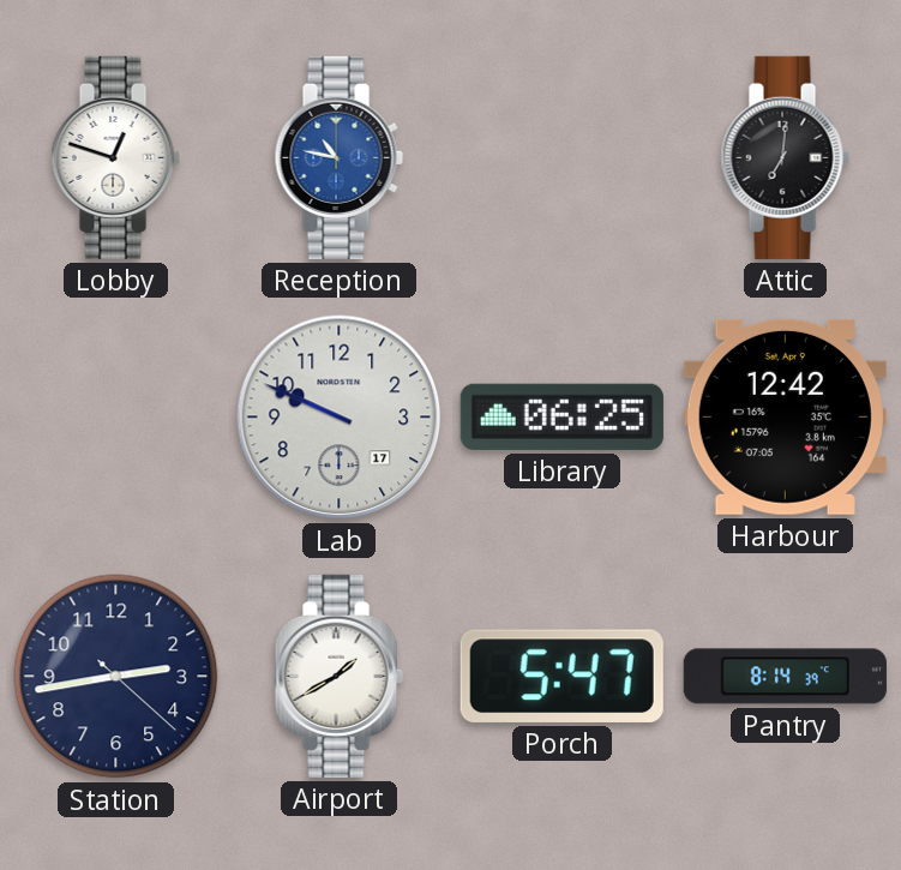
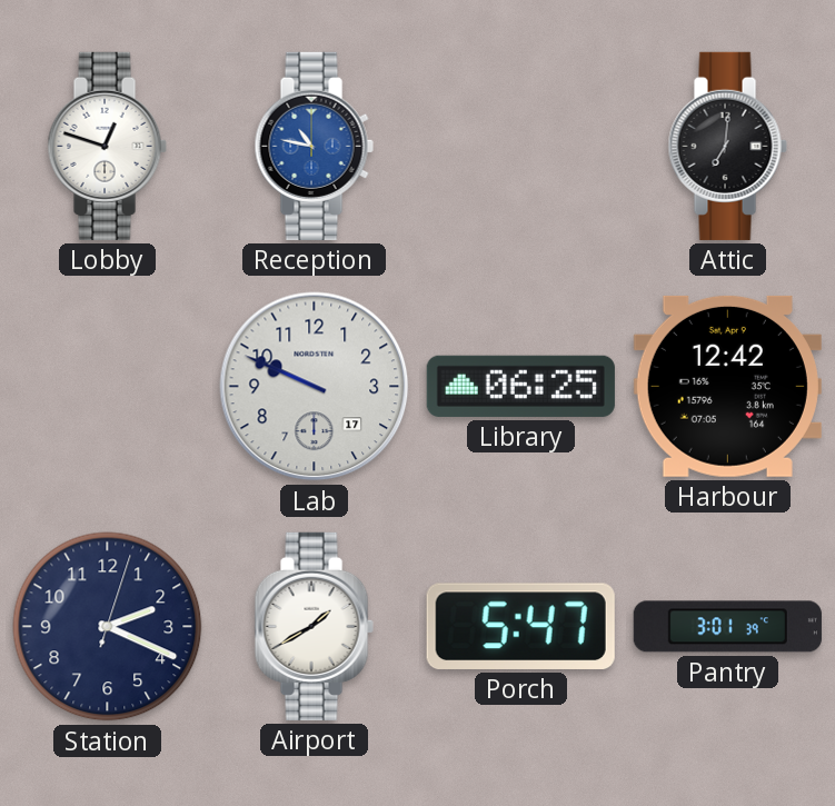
Station: 2:43 -> 2:19
Pantry: 8:14 -> 3:01
